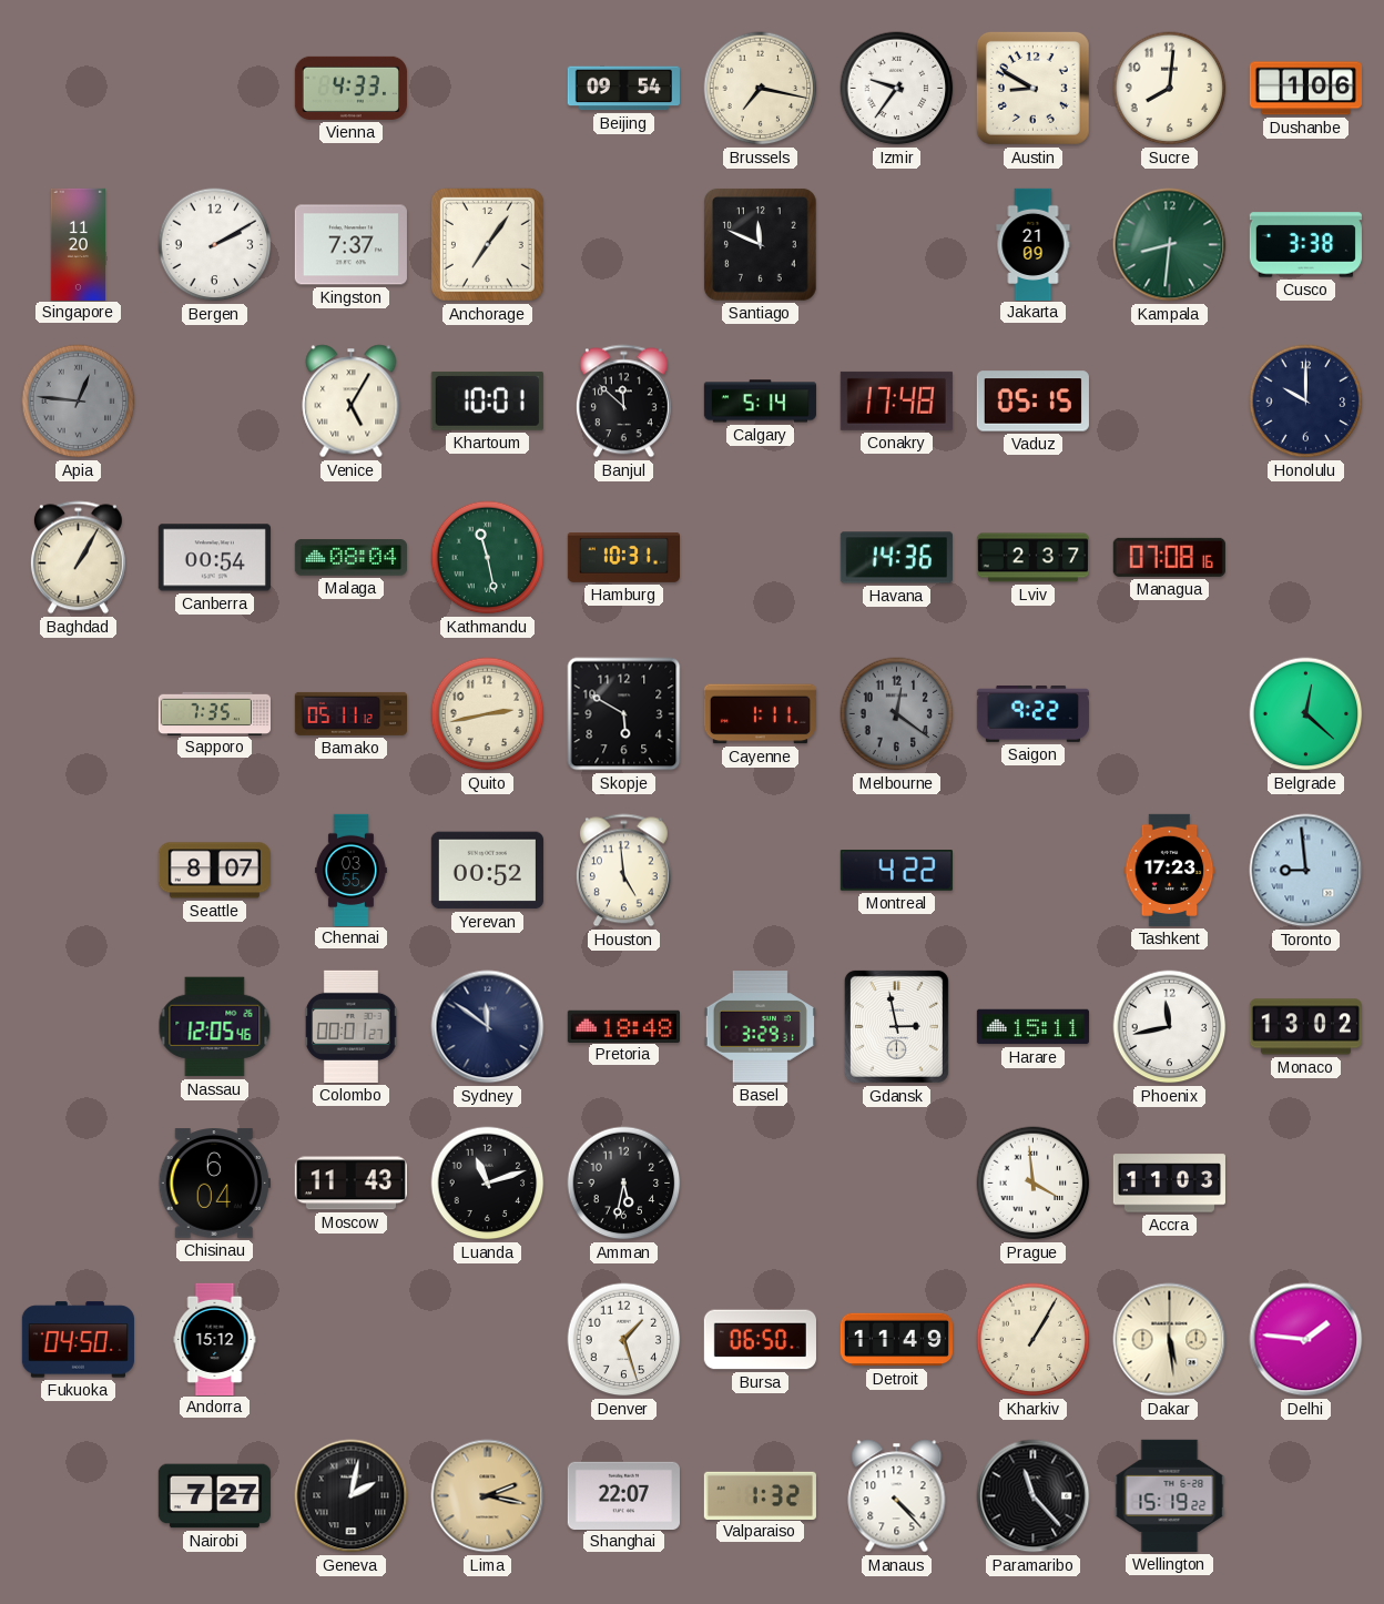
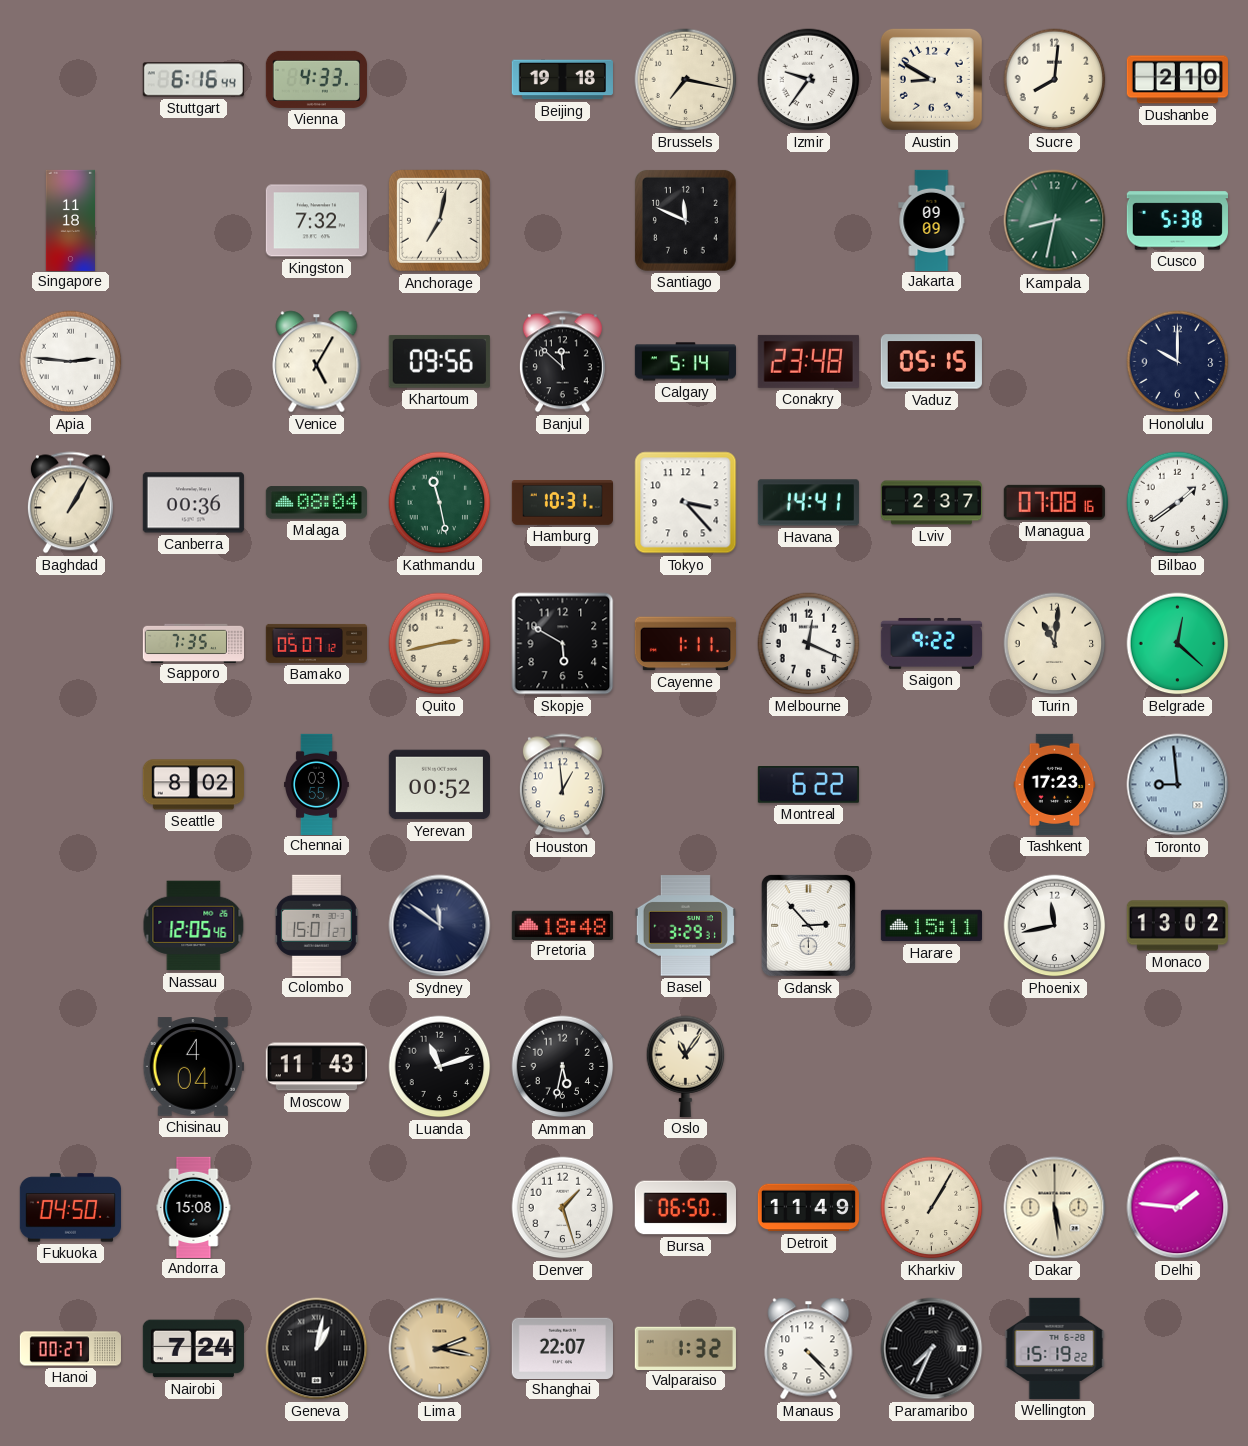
Stuttgart: none -> 6:16
Beijing: 09:54 -> 19:18
Dushanbe: 1:06 -> 2:10
Singapore: 11:20 -> 11:18
Bergen: 2:10 -> none
Kingston: 7:37 -> 7:32
Anchorage: 7:06 -> 7:02
Jakarta: 21:09 -> 09:09
Kampala: 8:31 -> 8:32
Cusco: 3:38 -> 5:38
Apia: 12:46 -> 2:46
Apia dial: grey -> white
Khartoum: 10:01 -> 09:56
Conakry: 17:48 -> 23:48
Canberra: 00:54 -> 00:36
Tokyo: none -> 3:23
Havana: 14:36 -> 14:41
Bilbao: none -> 1:39
Bamako: 05:11 -> 05:07
Melbourne: 12:21 -> 12:19
Melbourne dial: grey -> white
Turin: none -> 11:01
Seattle: 8:07 -> 8:02
Houston: 4:59 -> 12:59
Montreal: 4:22 -> 6:22
Colombo: 00:01 -> 15:01
Gdansk: 2:58 -> 2:53
Chisinau: 6:04 -> 4:04
Oslo: none -> 11:06
Prague: 3:59 -> none
Accra: 11:03 -> none
Andorra: 15:12 -> 15:08
Hanoi: none -> 00:27
Nairobi: 7:27 -> 7:24
Geneva: 2:02 -> 1:02
Paramaribo: 11:23 -> 7:34
